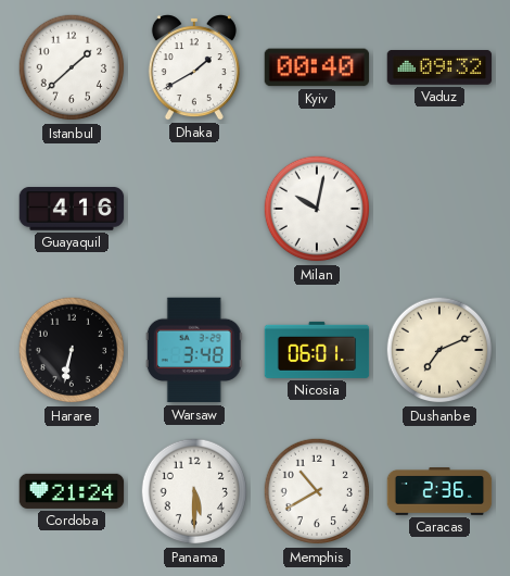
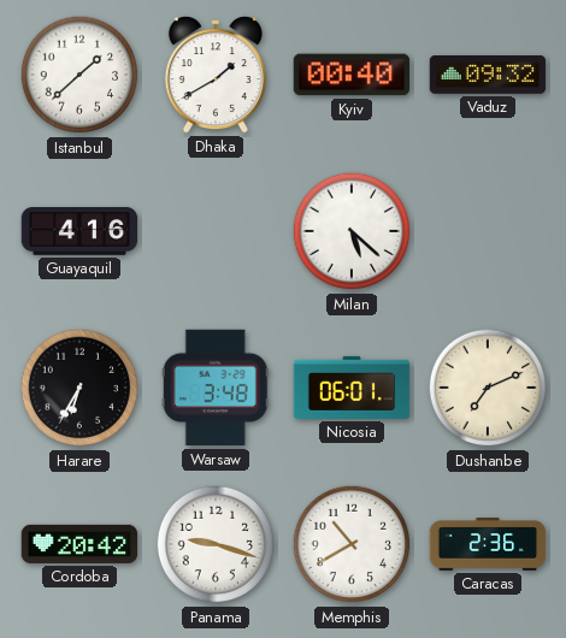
Milan: 10:02 -> 5:22
Harare: 6:32 -> 6:35
Cordoba: 21:24 -> 20:42
Panama: 5:30 -> 9:18
